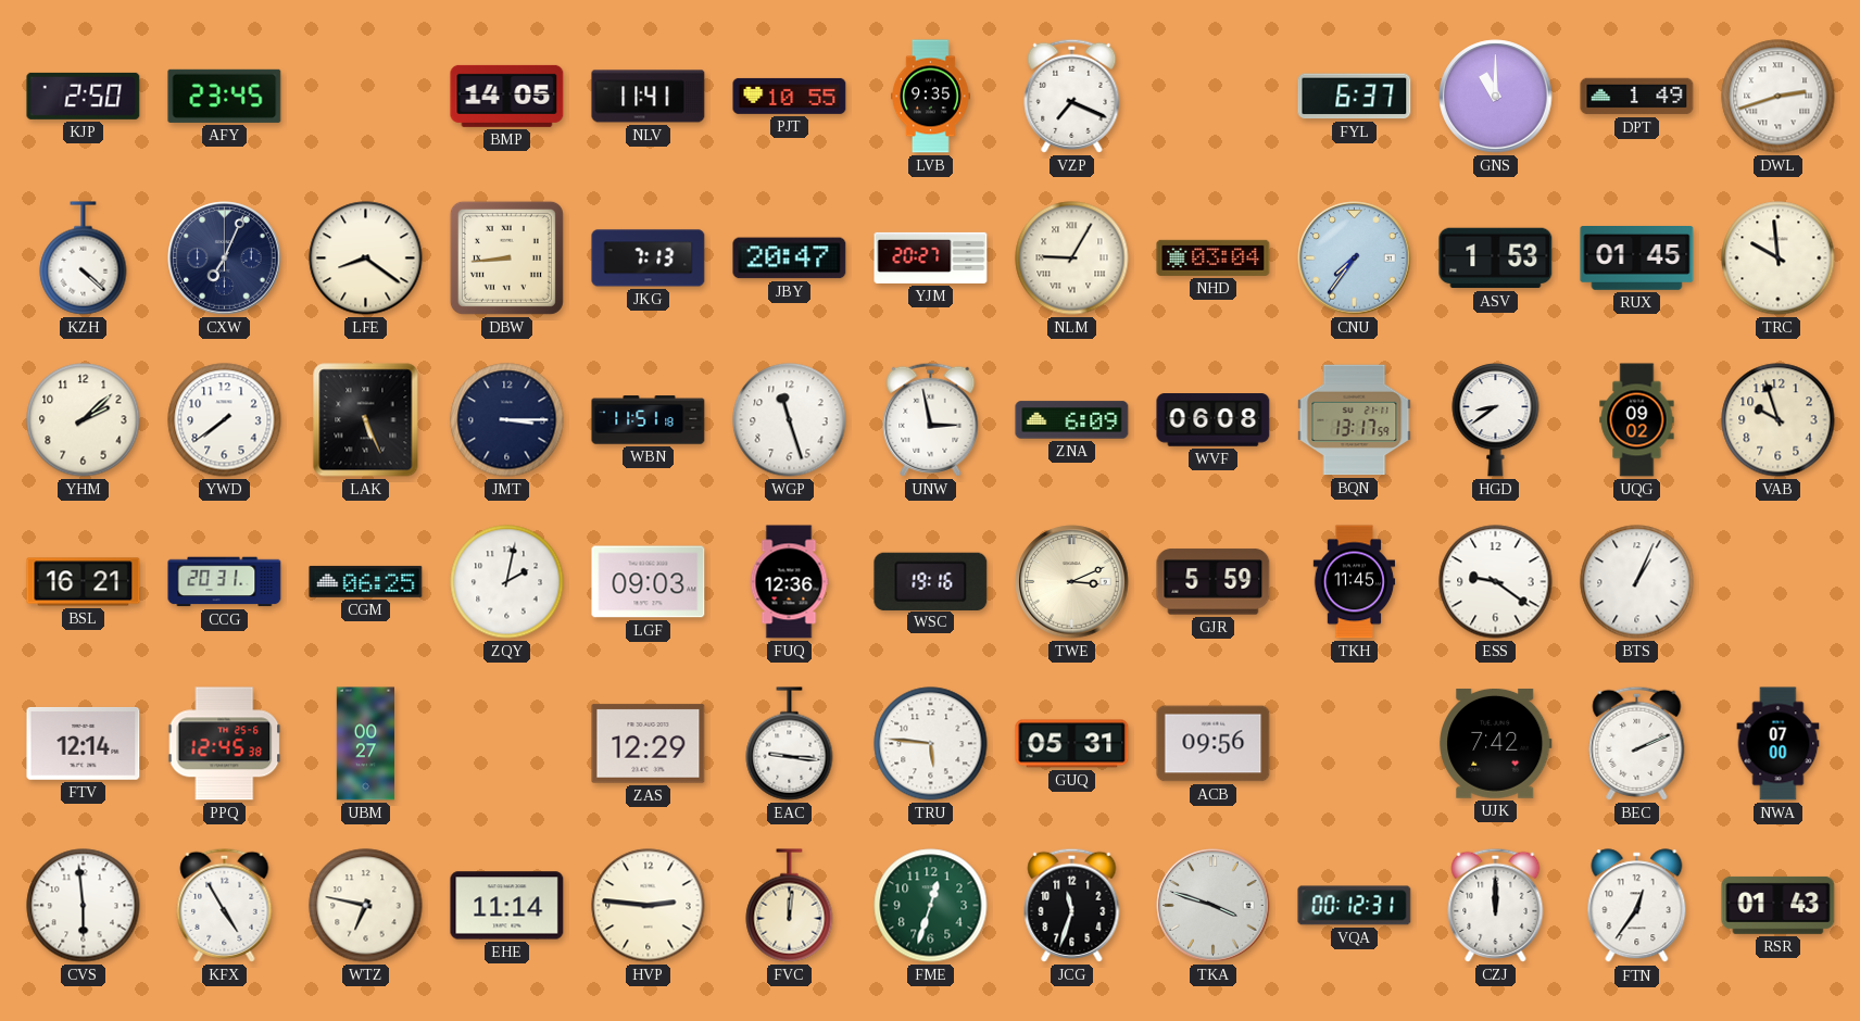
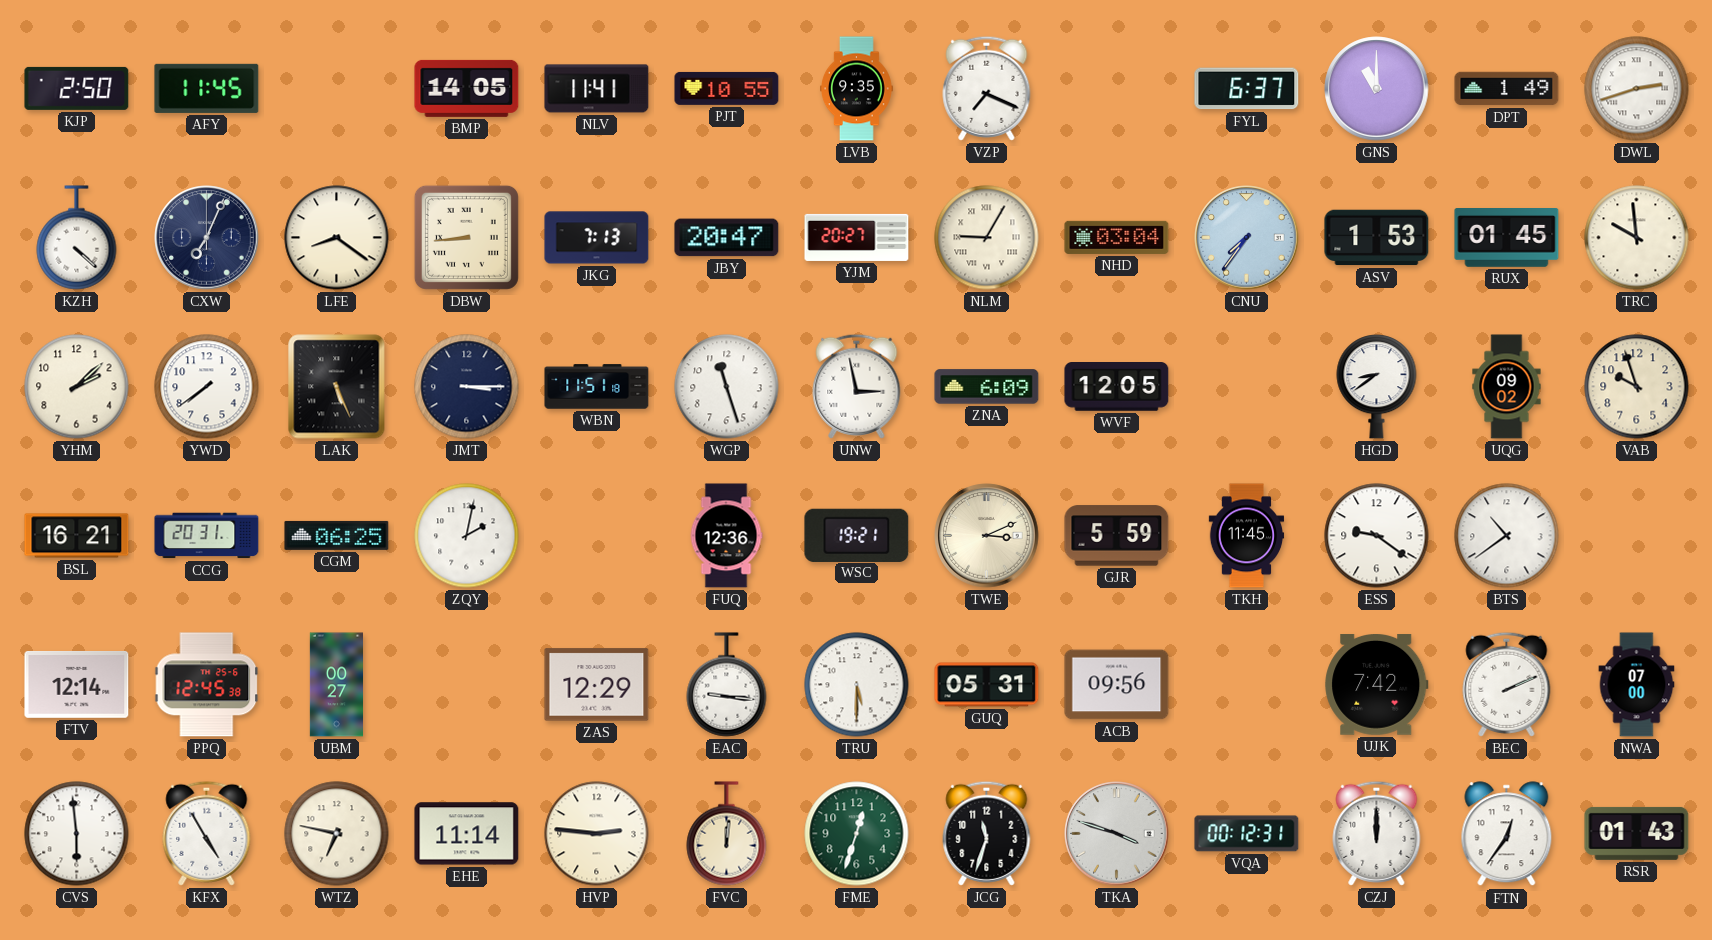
AFY: 23:45 -> 11:45
WVF: 06:08 -> 12:05
BQN: 13:17 -> none
LGF: 09:03 -> none
WSC: 19:16 -> 19:21
BTS: 1:04 -> 10:39
TRU: 5:46 -> 5:30
